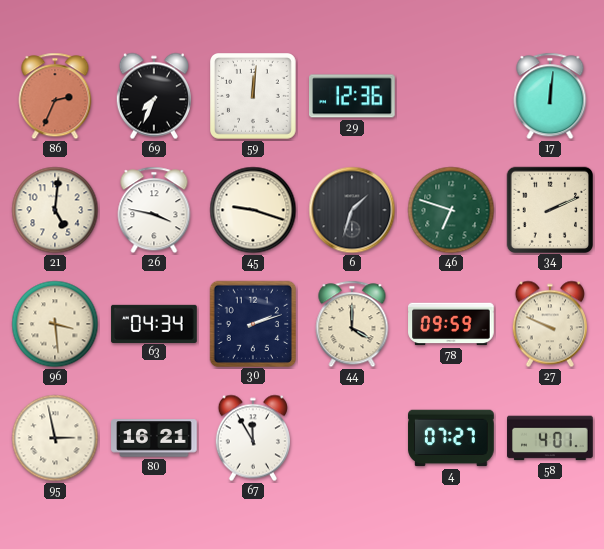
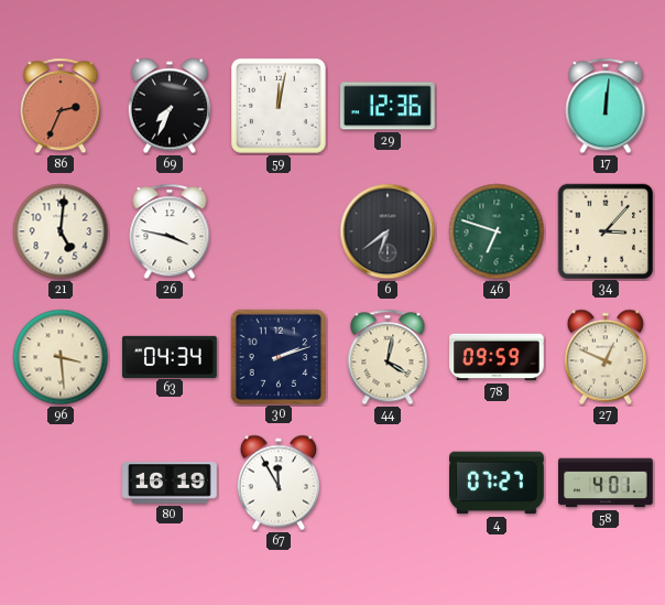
59: 12:01 -> 12:02
45: 9:18 -> none
6: 1:33 -> 6:39
34: 2:11 -> 3:07
44: 4:00 -> 4:02
27: 9:49 -> 12:49
95: 2:58 -> none
80: 16:21 -> 16:19
